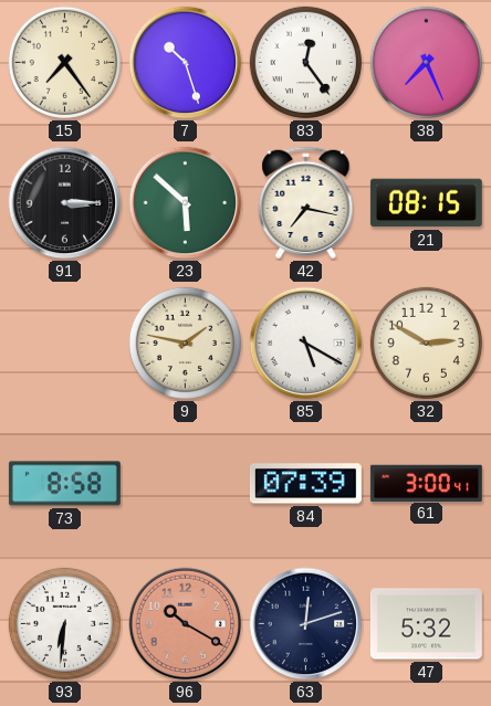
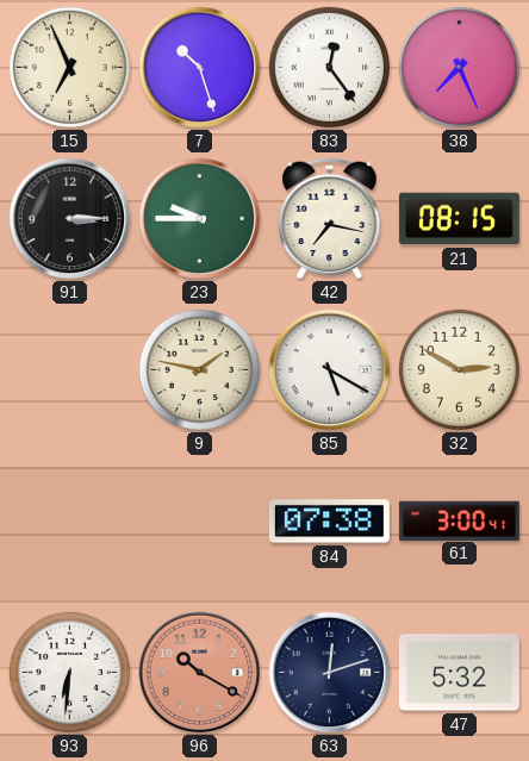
15: 7:24 -> 6:56
23: 5:52 -> 9:45
73: 8:58 -> none
84: 07:39 -> 07:38
